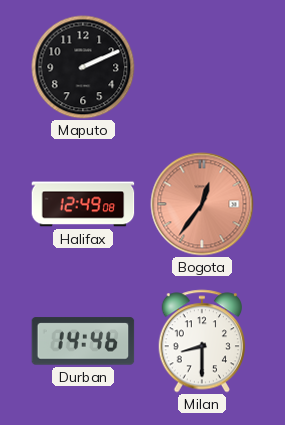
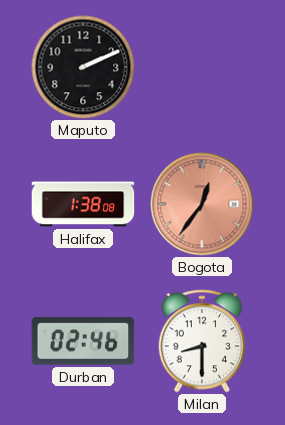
Halifax: 12:49 -> 1:38
Durban: 14:46 -> 02:46
